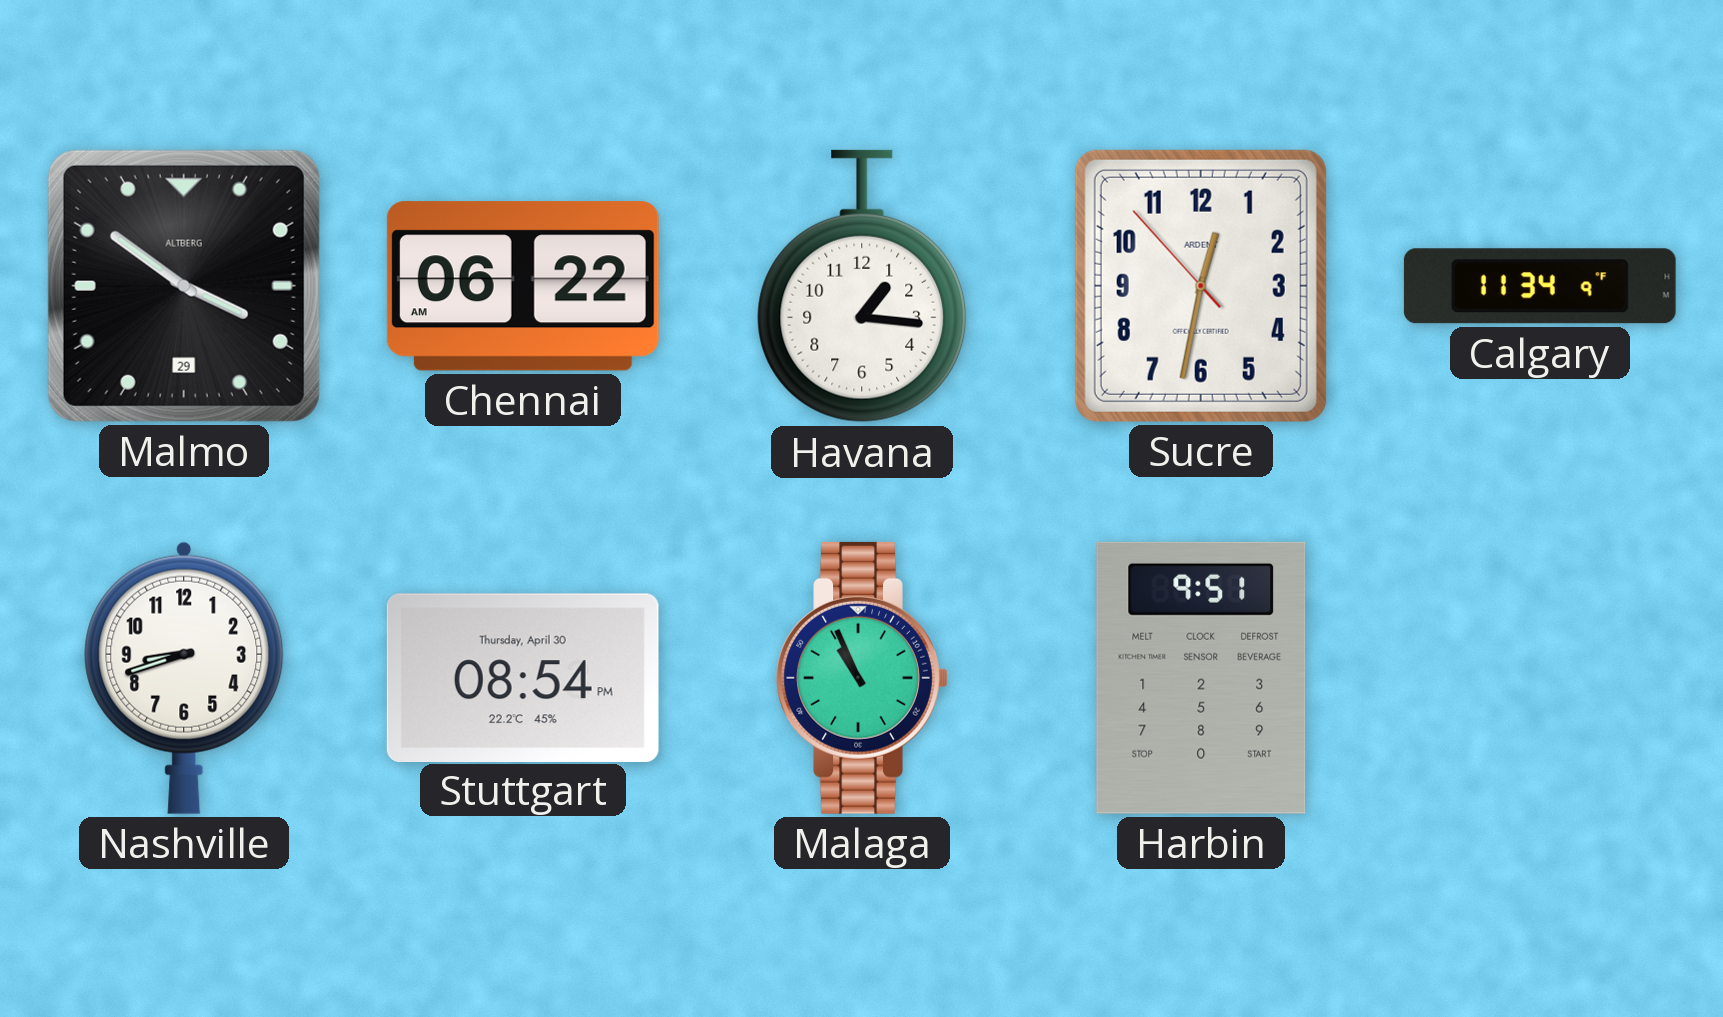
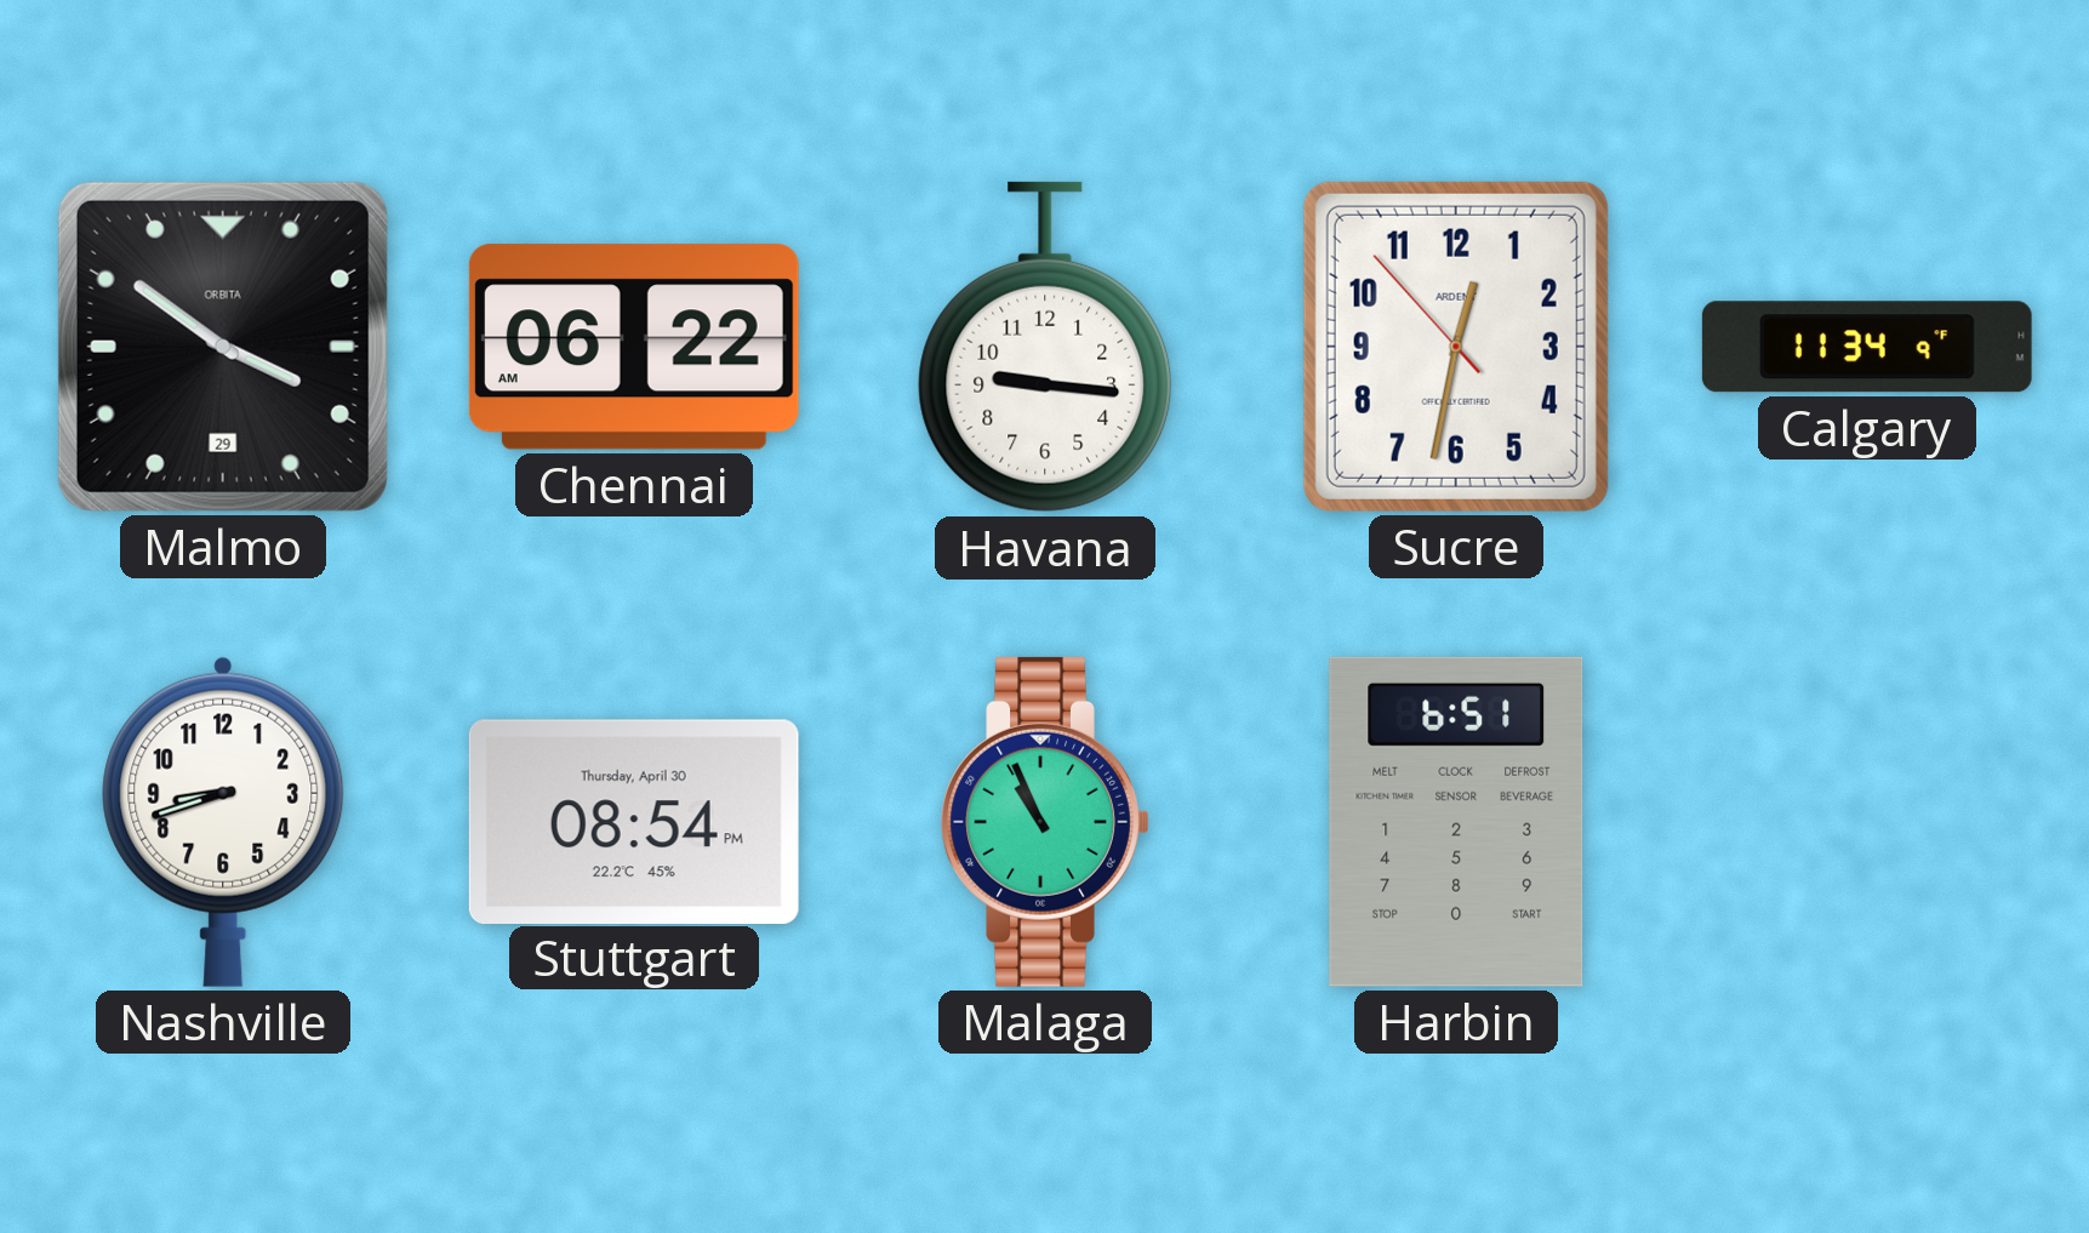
Malmo brand: ALTBERG -> ORBITA
Havana: 1:16 -> 9:16
Harbin: 9:51 -> 6:51
